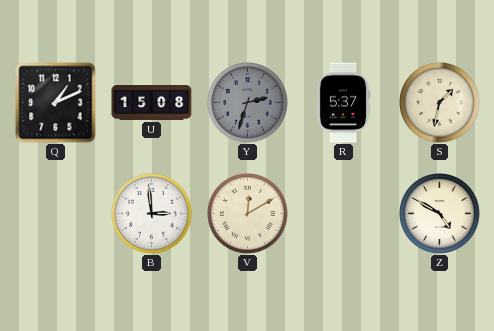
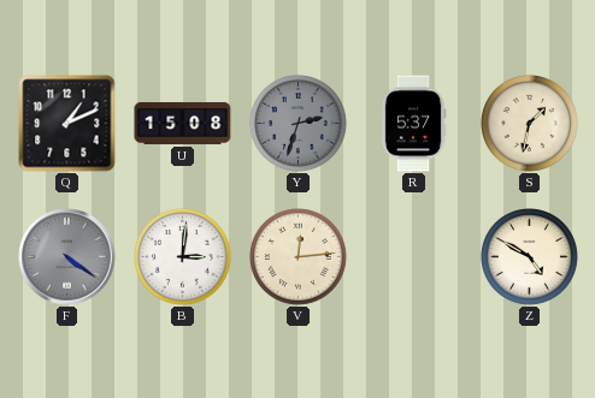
F: none -> 4:21
B: 2:59 -> 3:01
V: 12:10 -> 12:14
